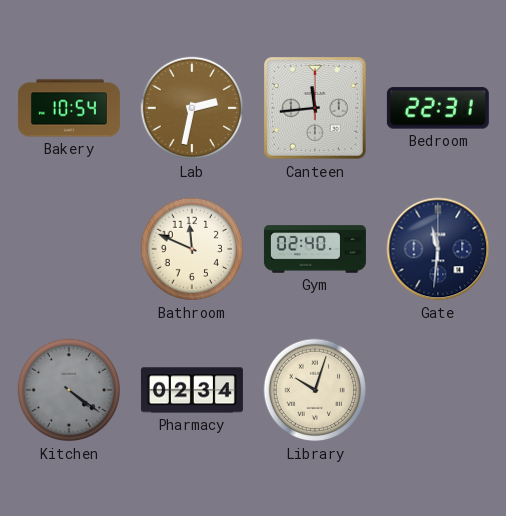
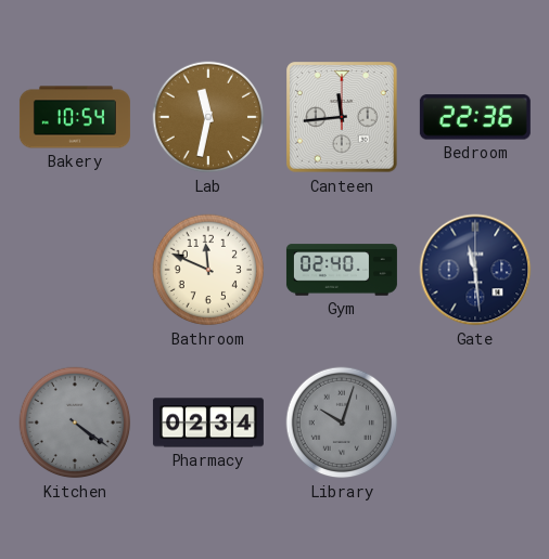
Lab: 2:32 -> 11:32
Bedroom: 22:31 -> 22:36
Gate: 11:31 -> 11:29
Library dial: cream -> grey
